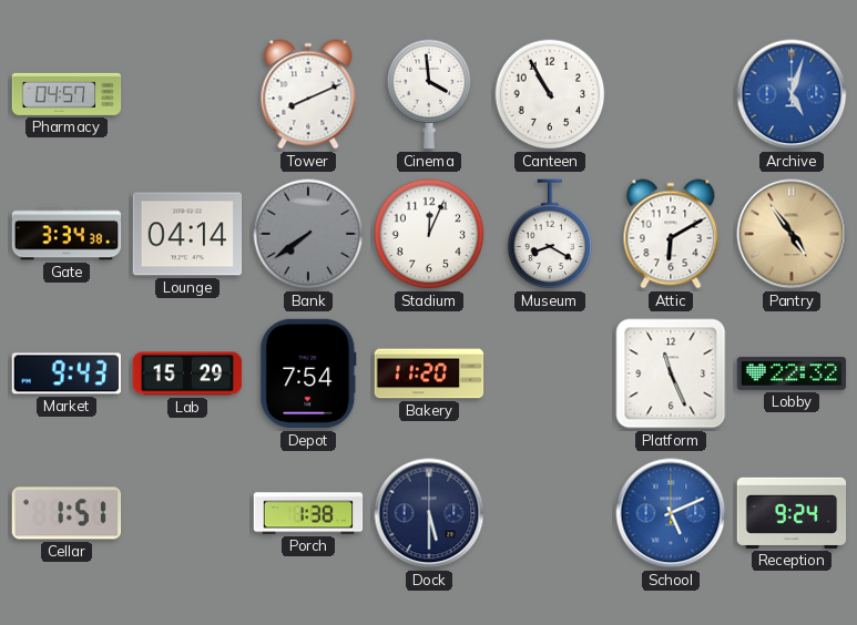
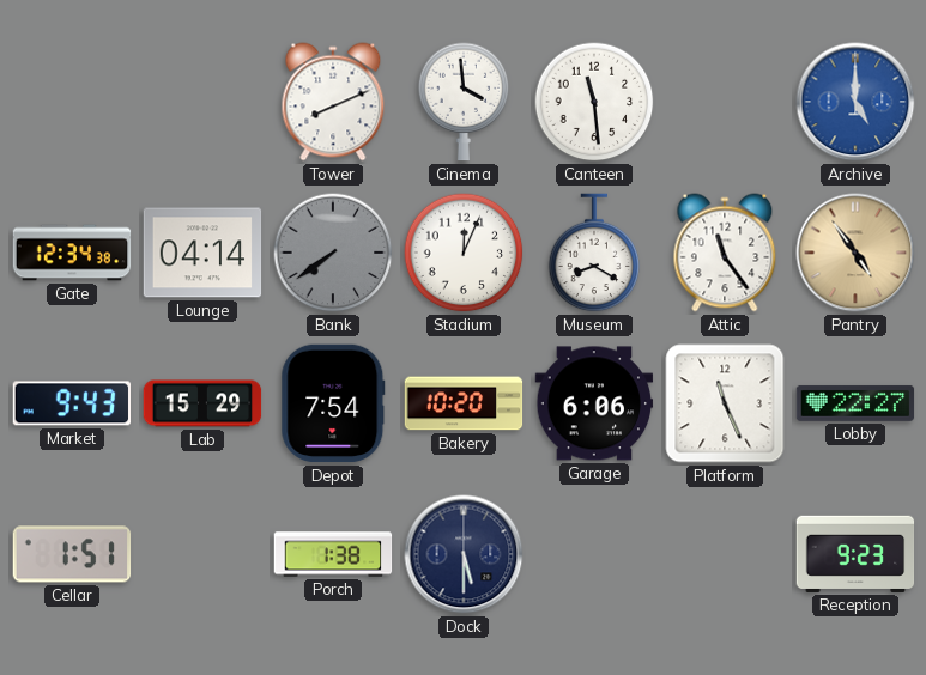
Pharmacy: 04:57 -> none
Canteen: 10:55 -> 11:29
Archive: 5:03 -> 5:00
Gate: 3:34 -> 12:34
Attic: 6:10 -> 11:24
Bakery: 11:20 -> 10:20
Garage: none -> 6:06
Lobby: 22:32 -> 22:27
School: 5:11 -> none
Reception: 9:24 -> 9:23
